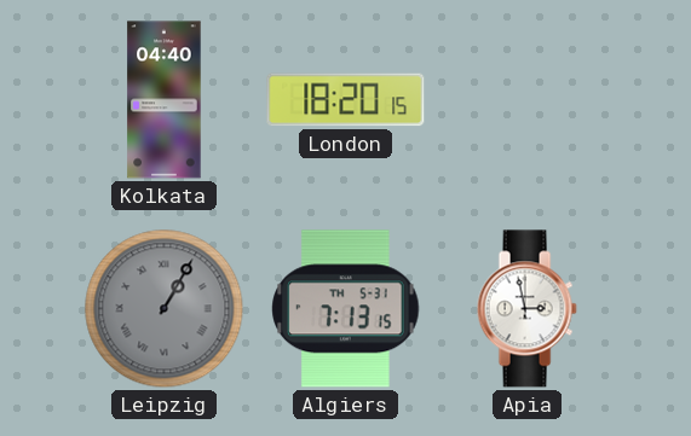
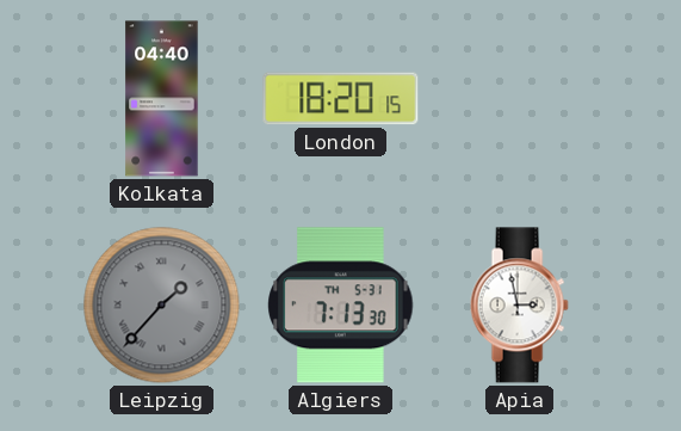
Leipzig: 1:05 -> 1:37
Algiers: 7:13:15 -> 7:13:30
